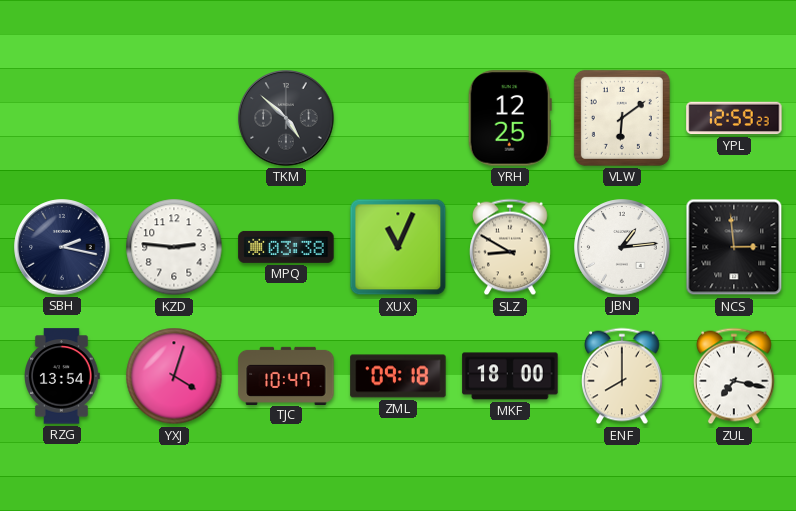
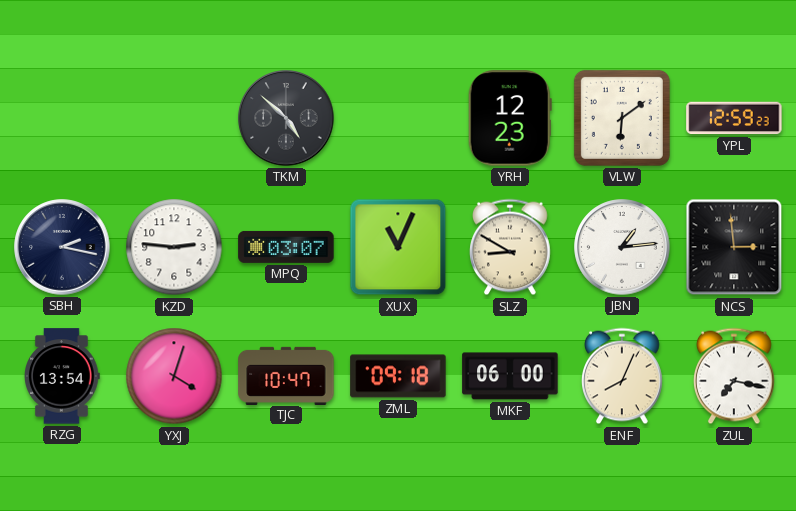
YRH: 12:25 -> 12:23
MPQ: 03:38 -> 03:07
MKF: 18:00 -> 06:00
ENF: 8:00 -> 8:04
